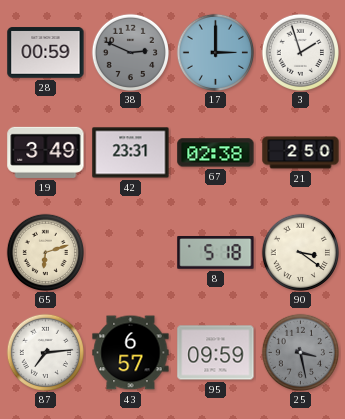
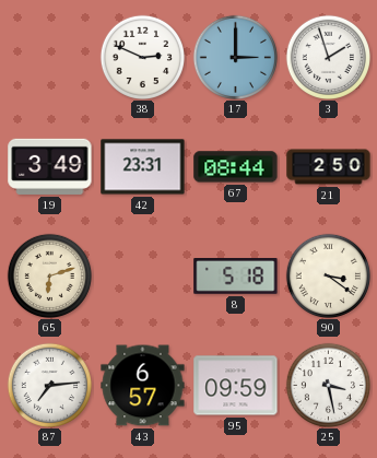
28: 00:59 -> none
38 dial: grey -> white
67: 02:38 -> 08:44
25 dial: grey -> white
